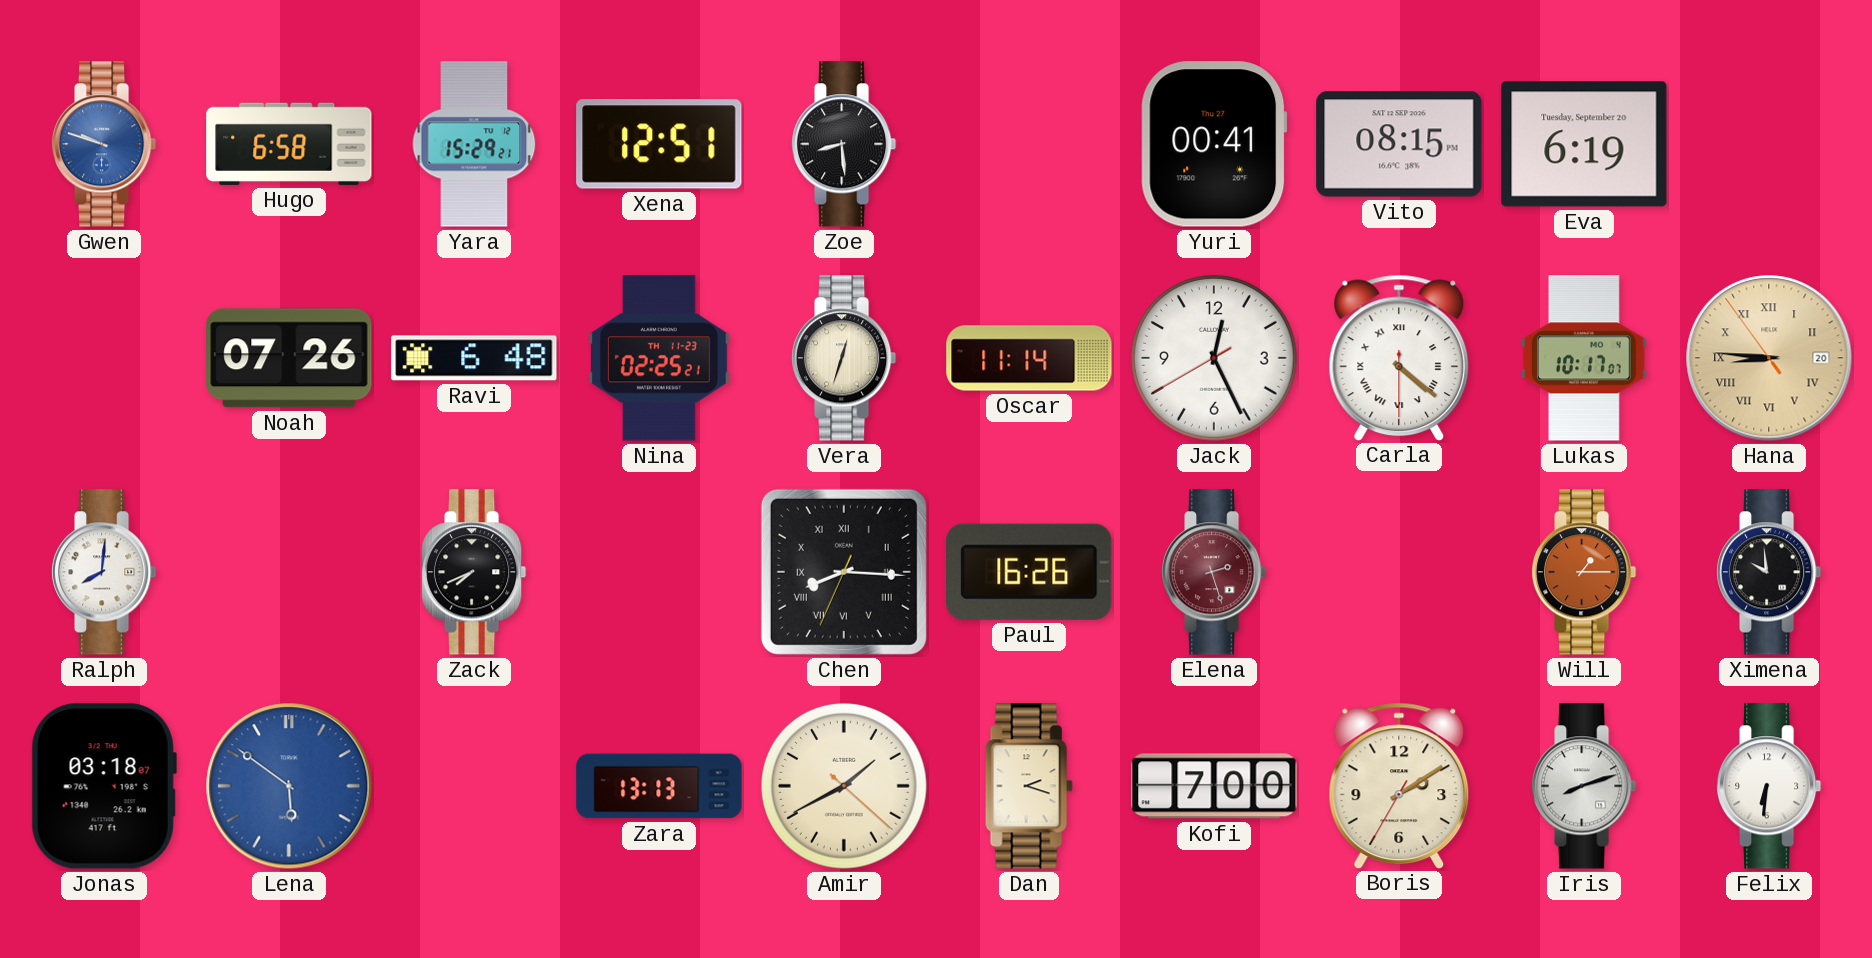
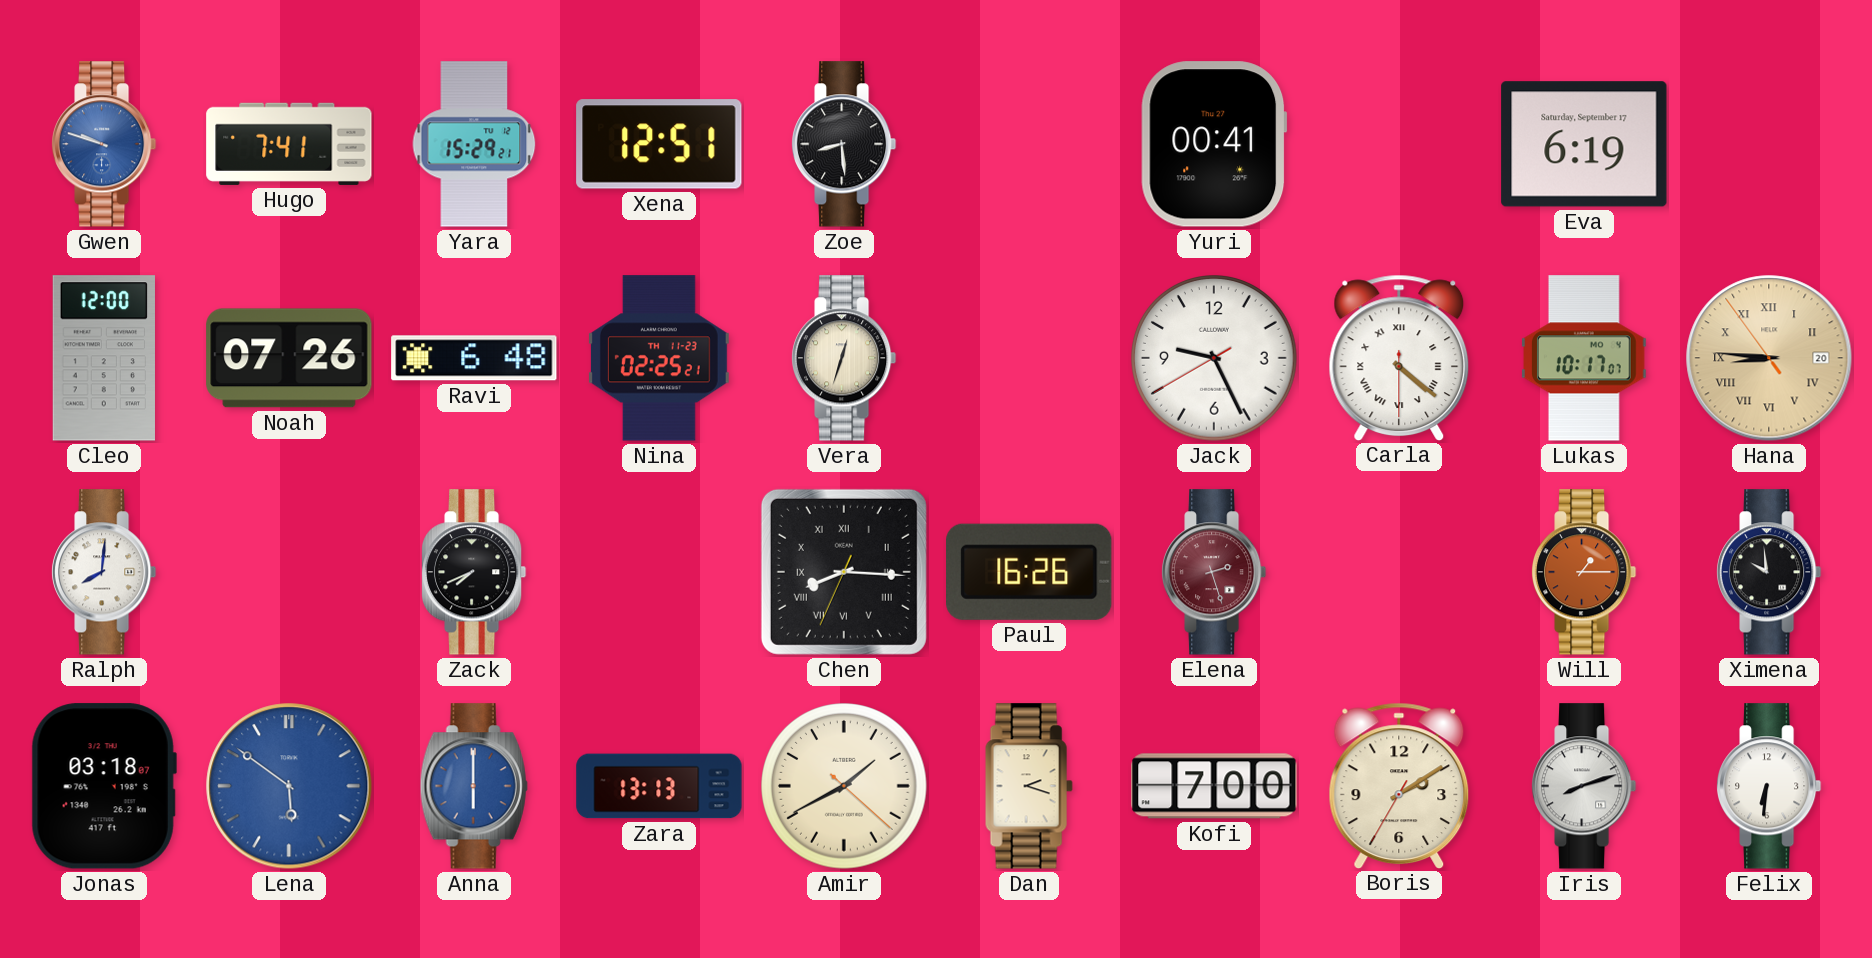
Hugo: 6:58 -> 7:41
Vito: 08:15 -> none
Eva date: Tuesday, September 20 -> Saturday, September 17
Cleo: none -> 12:00
Oscar: 11:14 -> none
Jack: 12:25 -> 9:25
Anna: none -> 6:00
